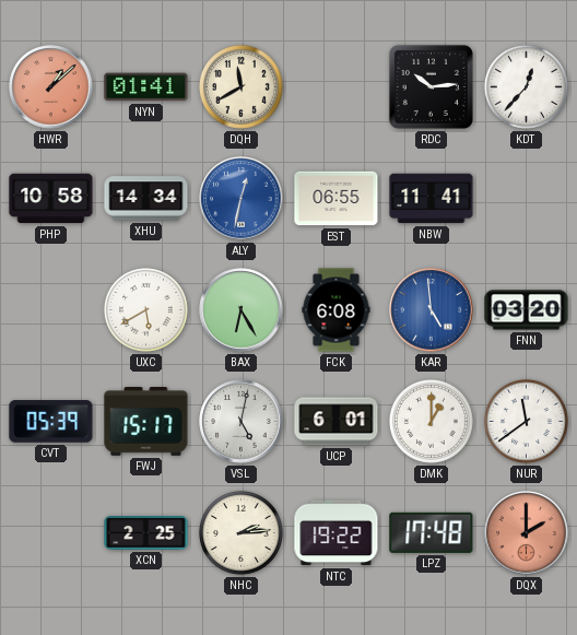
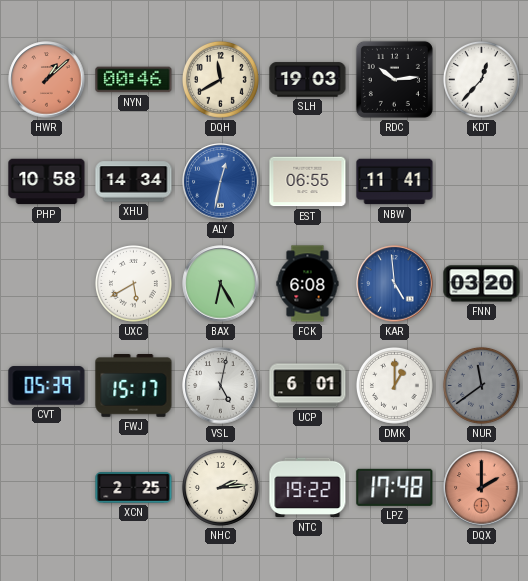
NYN: 01:41 -> 00:46
SLH: none -> 19:03
NUR dial: white -> grey
